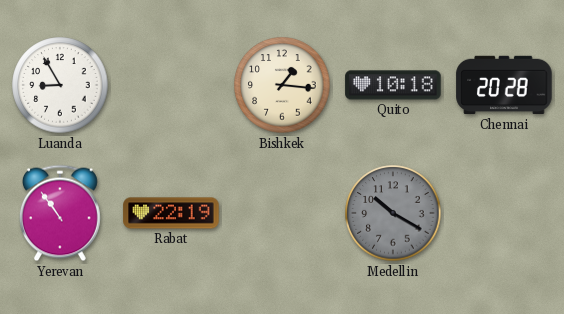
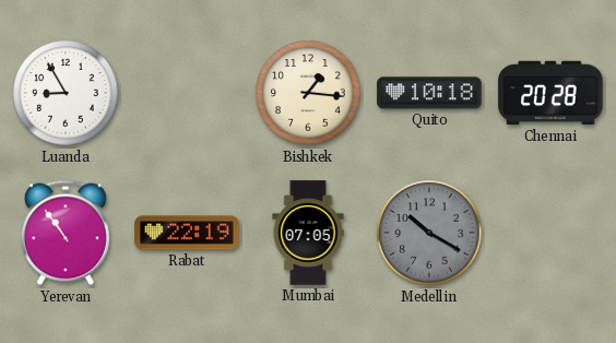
Mumbai: none -> 07:05
